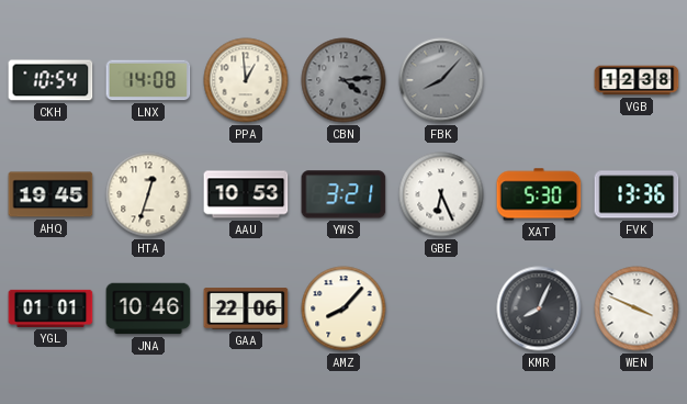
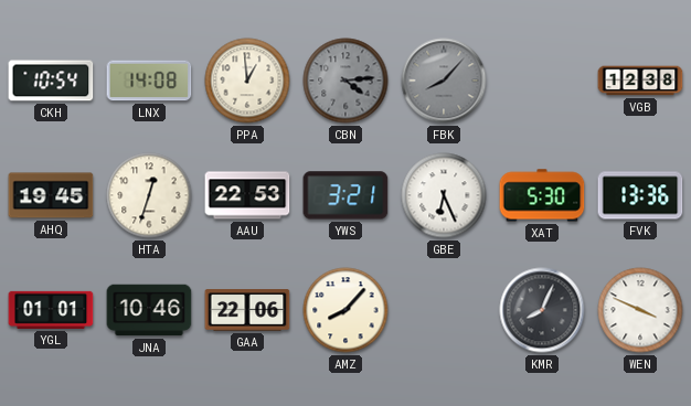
AAU: 10:53 -> 22:53
